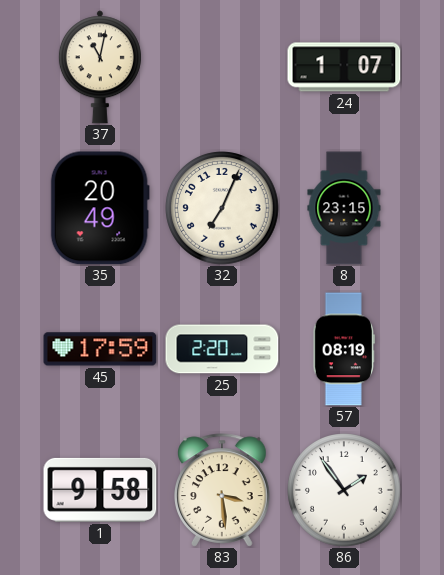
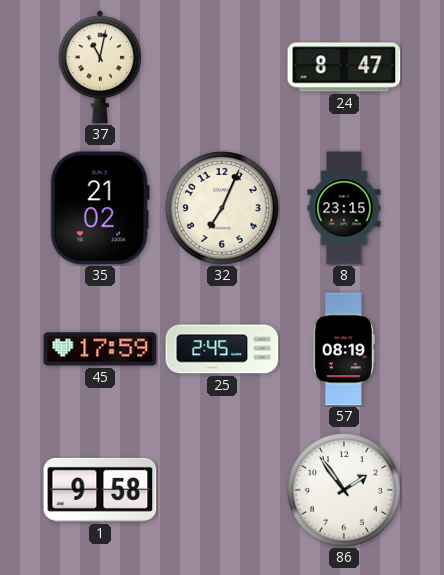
24: 1:07 -> 8:47
35: 20:49 -> 21:02
25: 2:20 -> 2:45
83: 3:29 -> none
